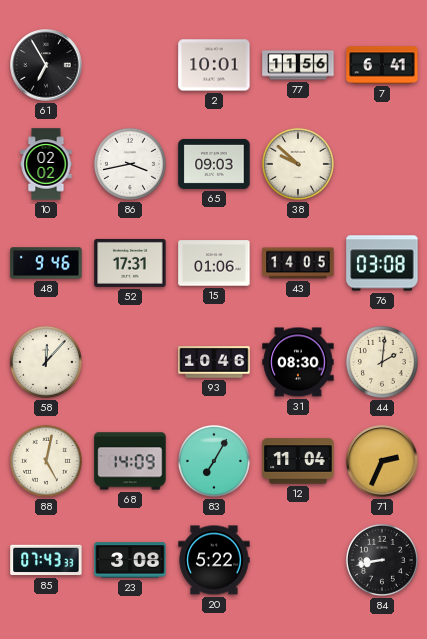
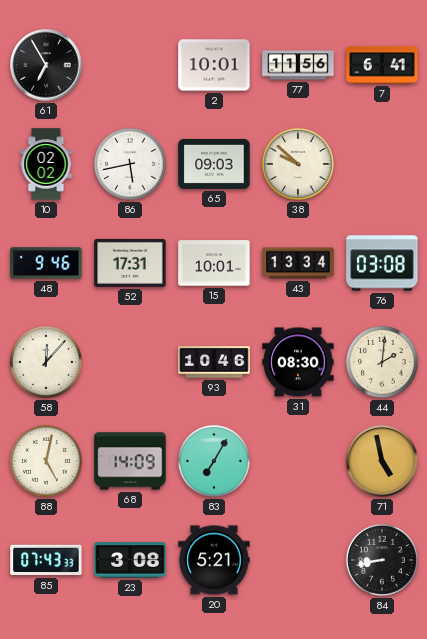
86: 3:43 -> 5:43
15: 01:06 -> 10:01
43: 14:05 -> 13:34
12: 11:04 -> none
71: 2:34 -> 4:58
20: 5:22 -> 5:21
